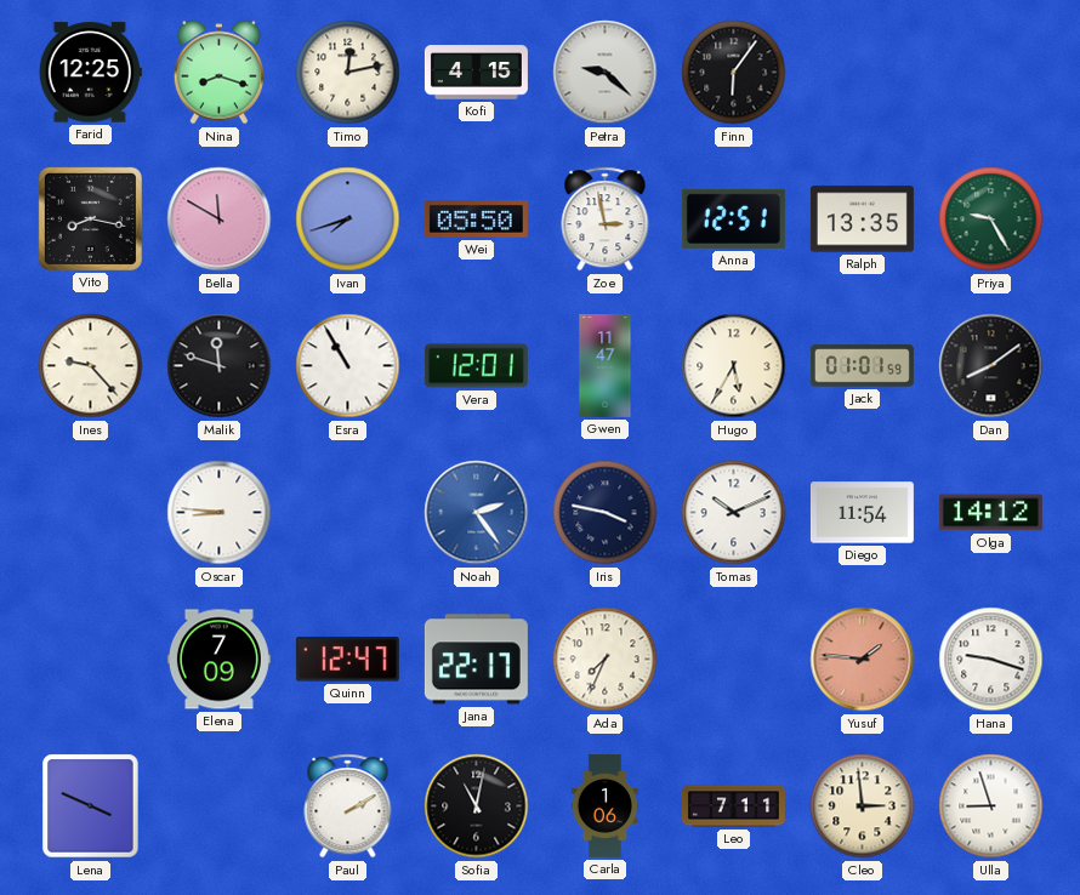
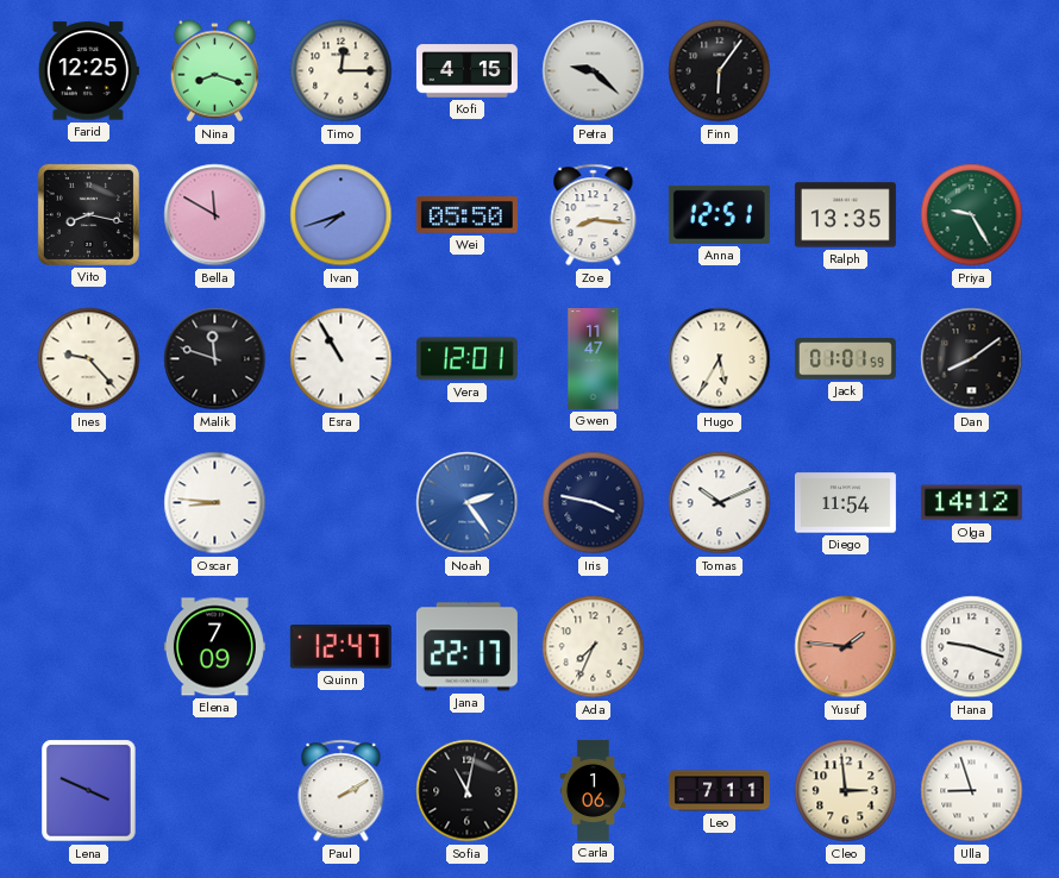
Timo: 12:13 -> 12:15
Zoe: 2:58 -> 8:16
